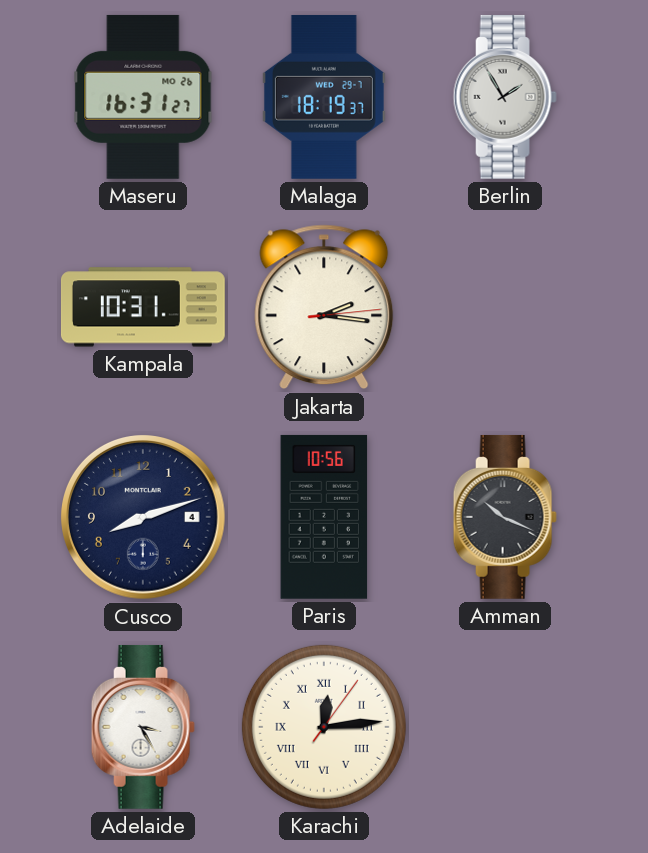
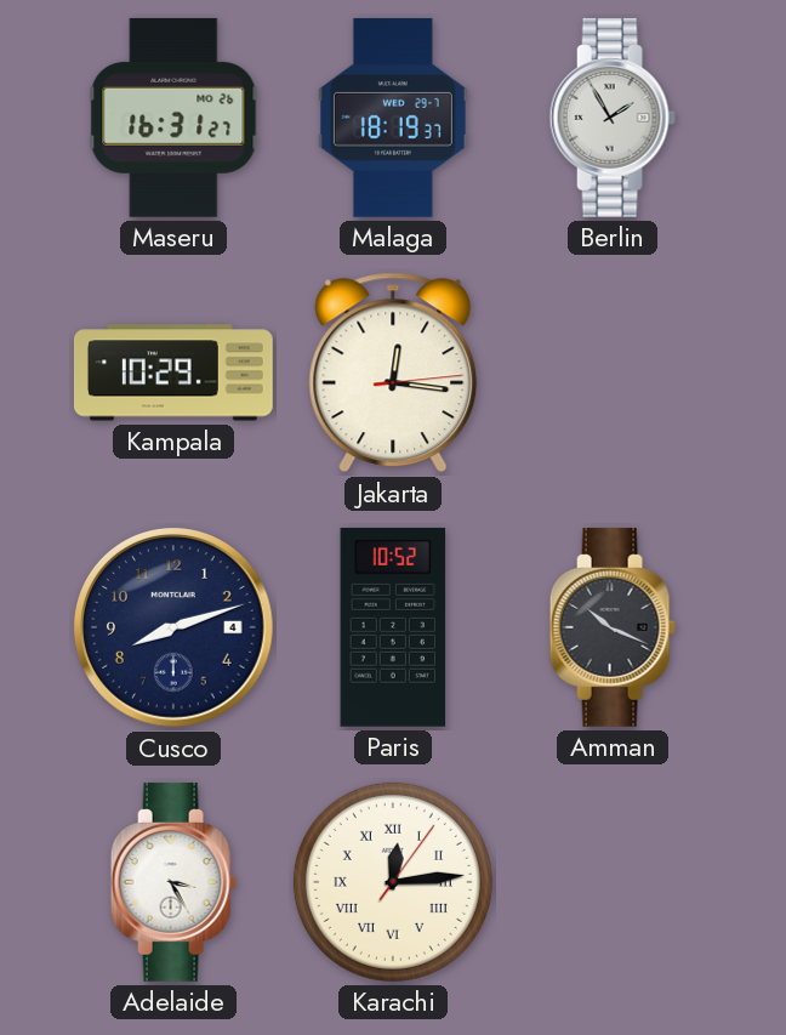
Kampala: 10:31 -> 10:29
Jakarta: 2:16 -> 12:16
Paris: 10:56 -> 10:52
